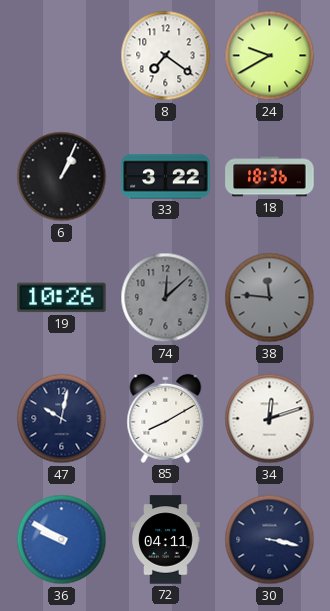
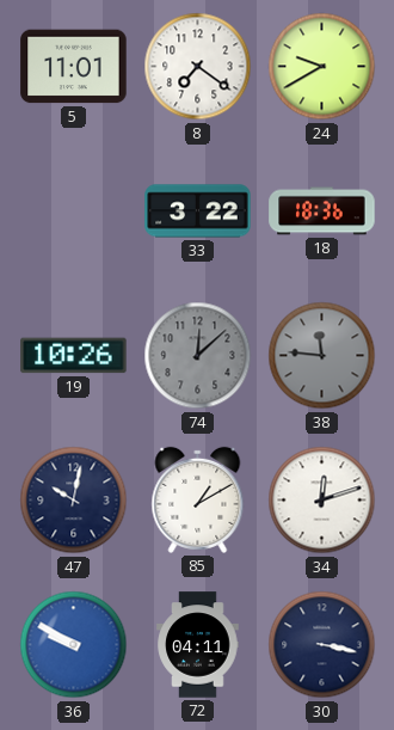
5: none -> 11:01
6: 1:04 -> none
85: 8:10 -> 1:10
